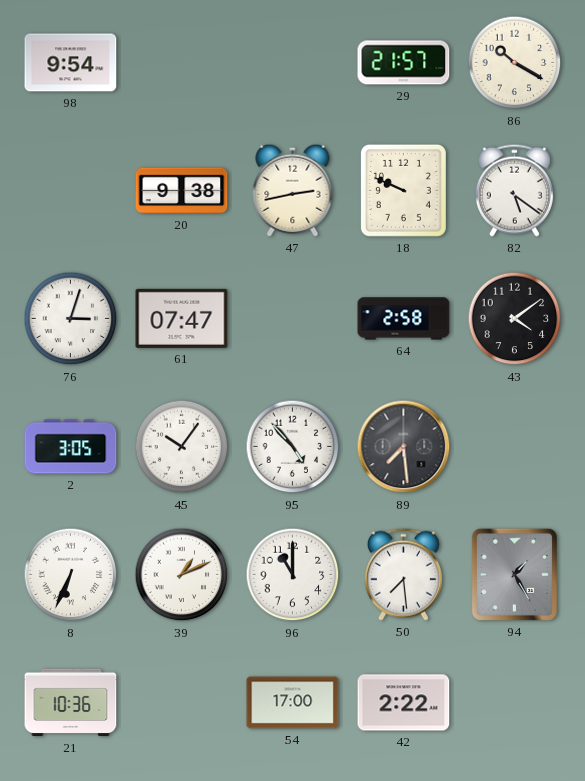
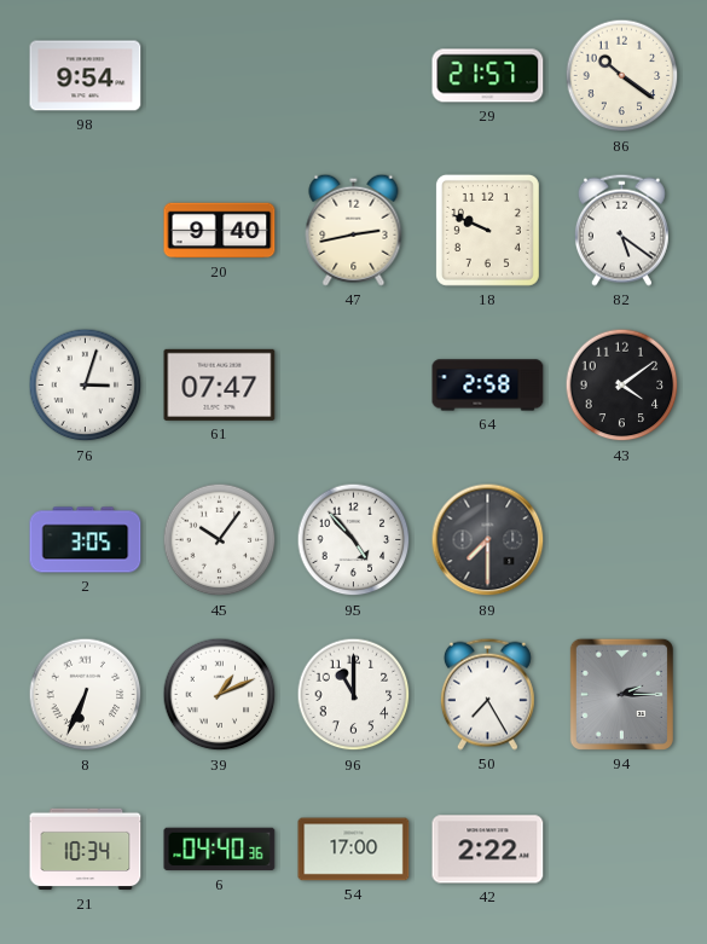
86: 10:20 -> 10:21
20: 9:38 -> 9:40
89: 7:29 -> 7:30
50: 7:29 -> 7:25
94: 1:25 -> 2:15
21: 10:36 -> 10:34
6: none -> 04:40
